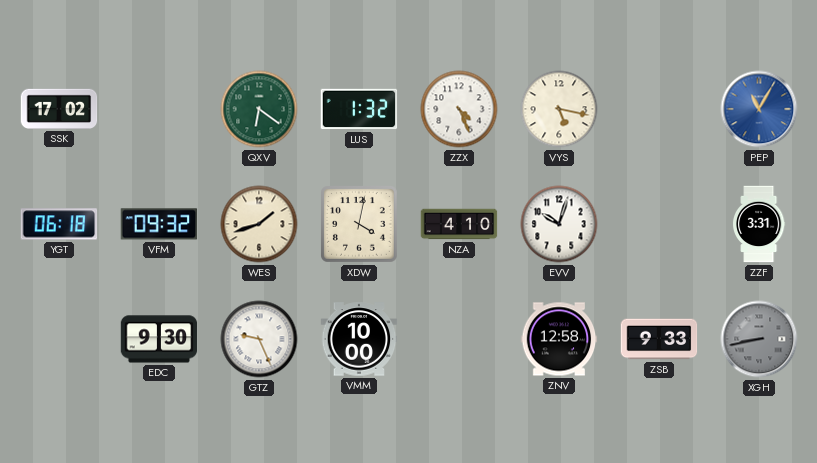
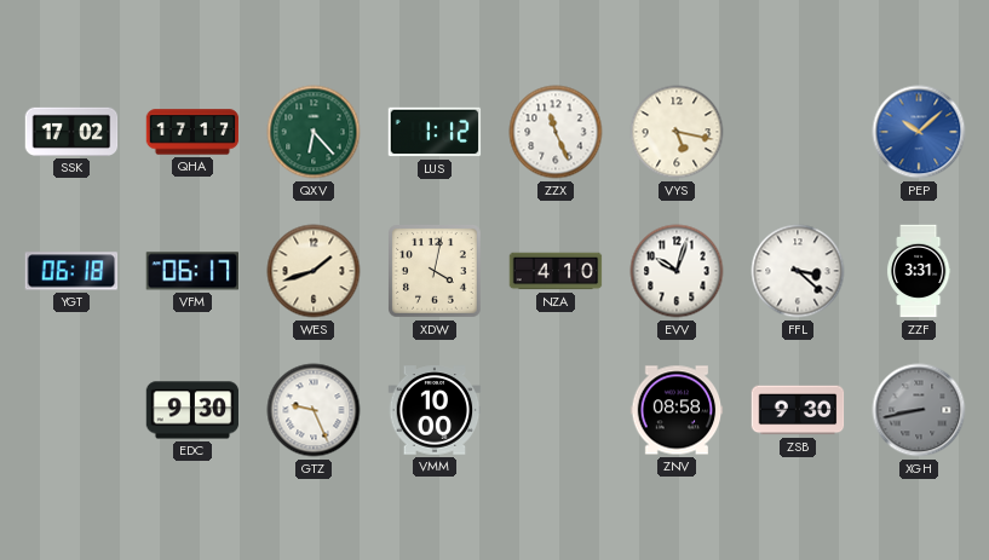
QHA: none -> 17:17
QXV: 6:21 -> 6:23
LUS: 1:32 -> 1:12
ZZX: 4:26 -> 11:26
PEP: 11:05 -> 10:08
VFM: 09:32 -> 06:17
FFL: none -> 3:22
ZNV: 12:58 -> 08:58
ZSB: 9:33 -> 9:30
